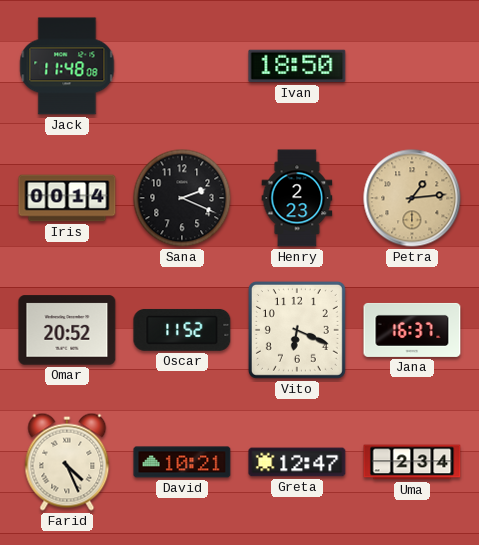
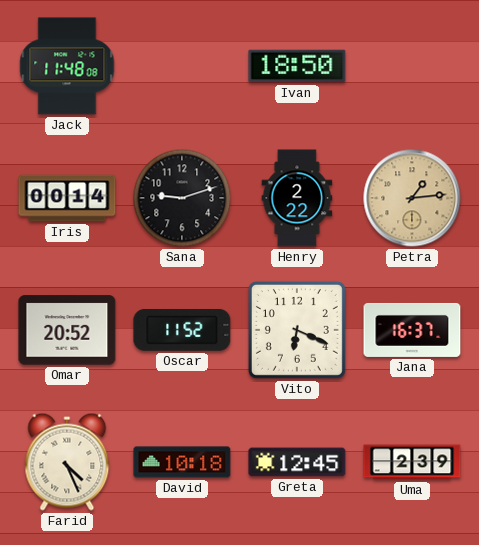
Sana: 2:19 -> 9:12
Henry: 2:23 -> 2:22
David: 10:21 -> 10:18
Greta: 12:47 -> 12:45
Uma: 2:34 -> 2:39
